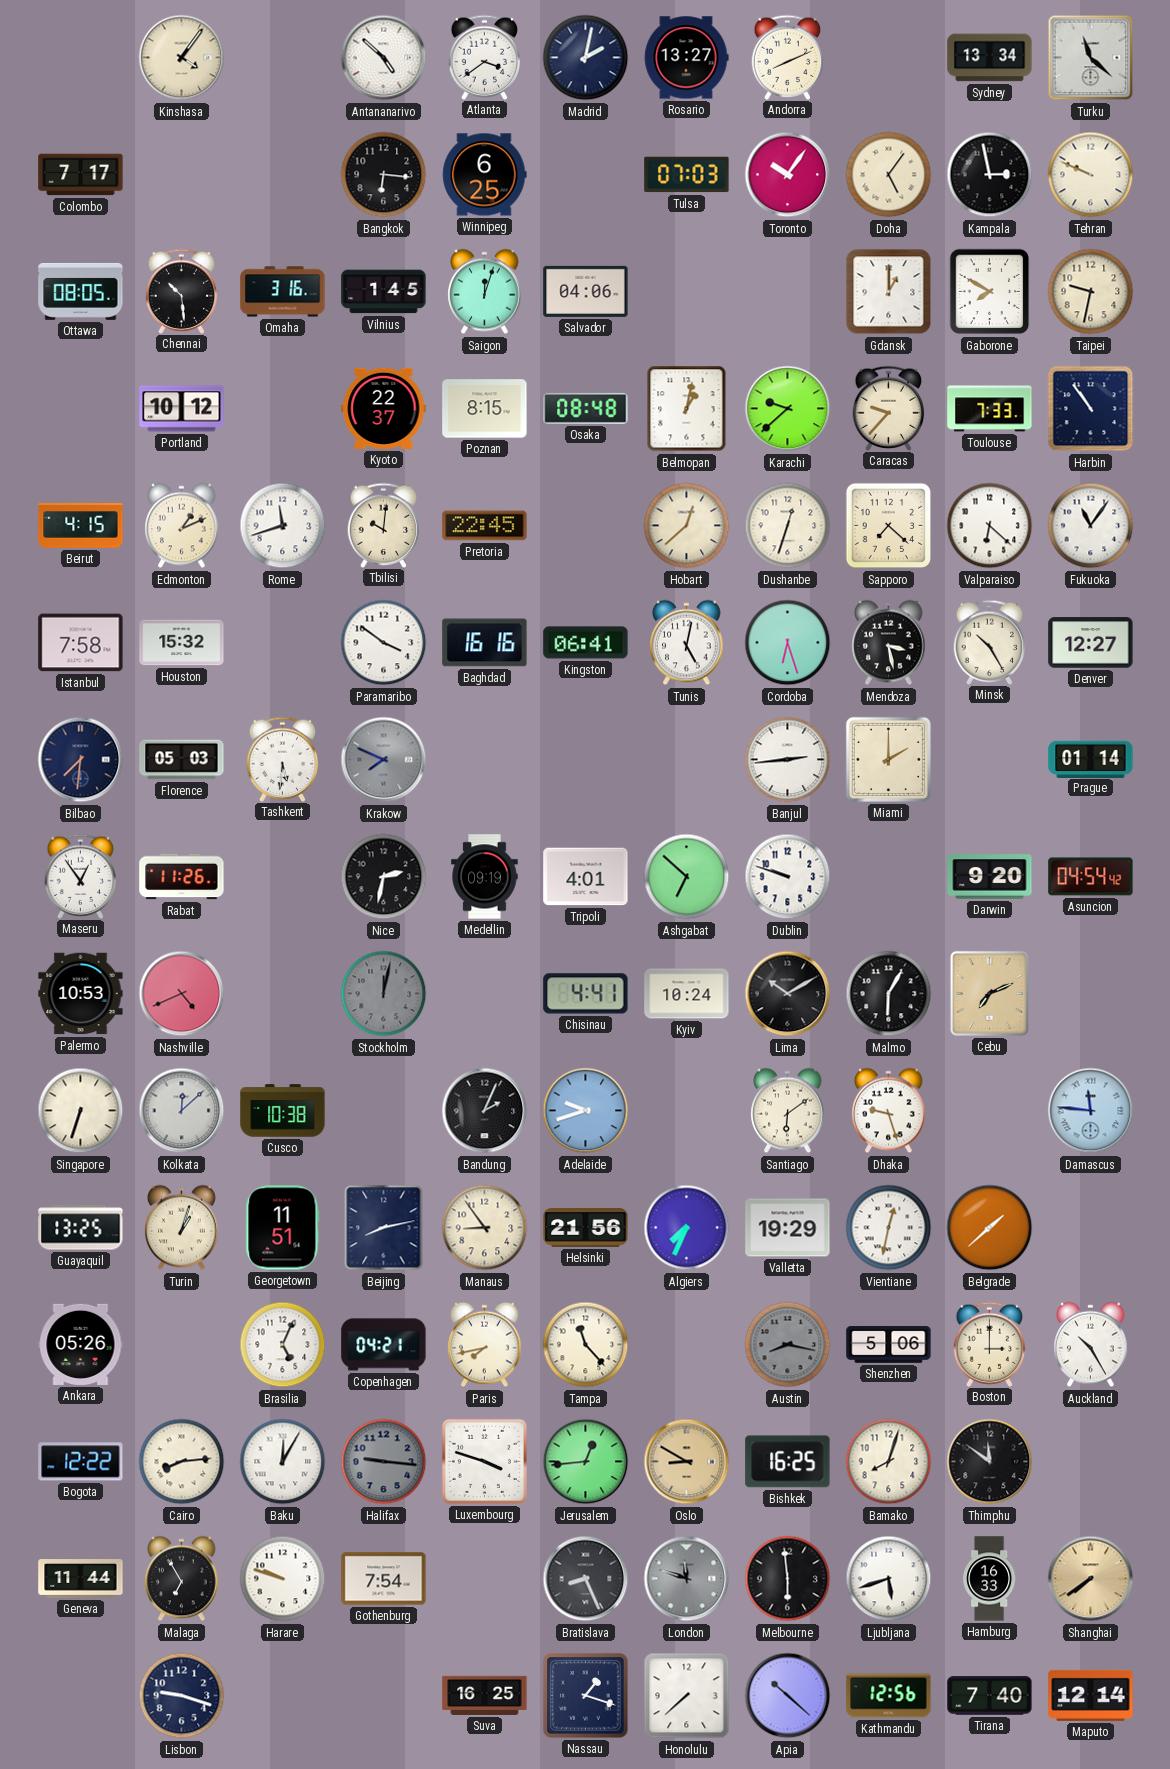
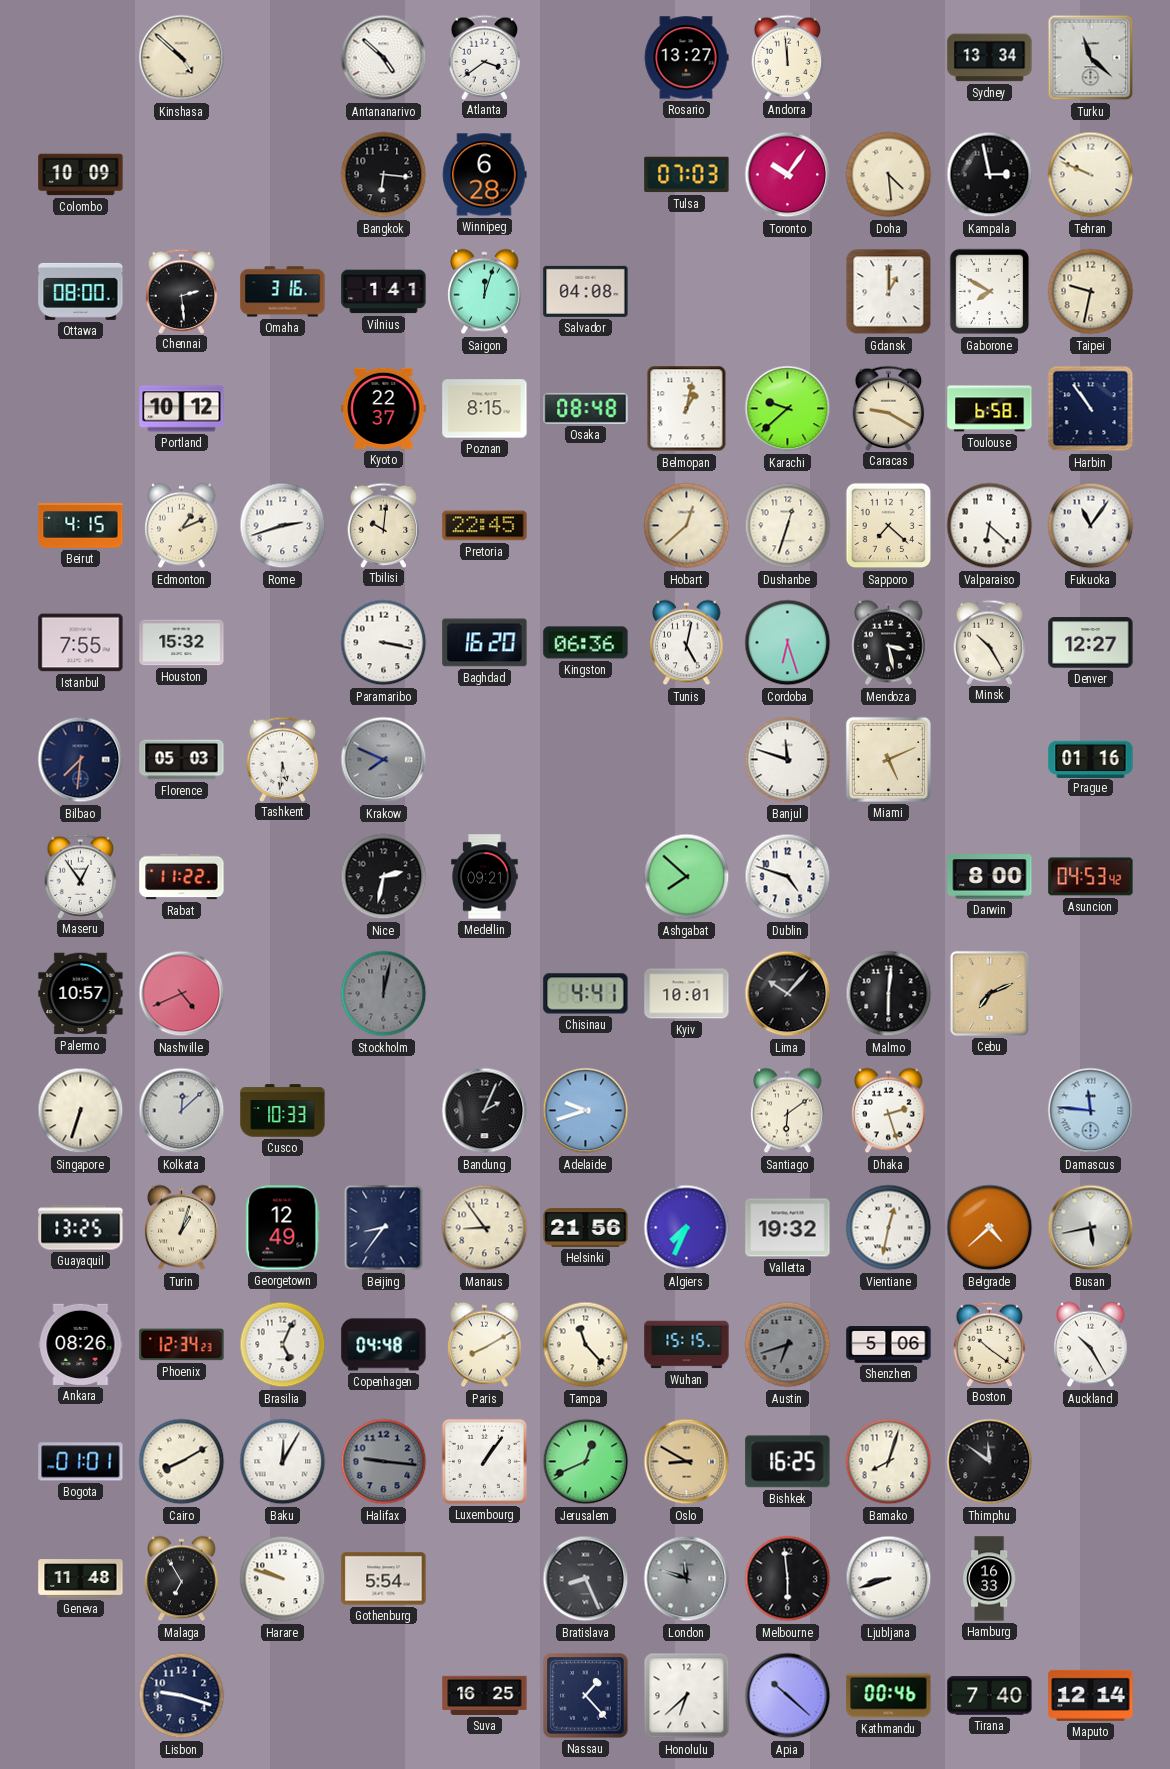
Kinshasa: 4:06 -> 4:52
Madrid: 2:02 -> none
Andorra: 8:11 -> 11:59
Colombo: 7:17 -> 10:09
Winnipeg: 6:25 -> 6:28
Doha: 5:06 -> 4:29
Ottawa: 08:05 -> 08:00
Chennai: 10:29 -> 2:29
Vilnius: 1:45 -> 1:41
Salvador: 04:06 -> 04:08
Caracas: 9:37 -> 9:20
Toulouse: 7:33 -> 6:58
Rome: 11:42 -> 2:42
Istanbul: 7:58 -> 7:55
Paramaribo: 3:51 -> 3:17
Baghdad: 16:16 -> 16:20
Kingston: 06:41 -> 06:36
Banjul: 2:44 -> 11:48
Miami: 2:00 -> 5:11
Prague: 01:14 -> 01:16
Rabat: 11:26 -> 11:22
Medellin: 09:19 -> 09:21
Tripoli: 4:01 -> none
Ashgabat: 6:52 -> 7:52
Dublin: 9:48 -> 4:48
Darwin: 9:20 -> 8:00
Asuncion: 04:54 -> 04:53
Palermo: 10:53 -> 10:57
Kyiv: 10:24 -> 10:01
Lima: 10:10 -> 10:07
Malmo: 6:05 -> 6:01
Cusco: 10:38 -> 10:33
Dhaka: 9:27 -> 2:27
Georgetown: 11:51 -> 12:49
Beijing: 8:13 -> 8:36
Valletta: 19:29 -> 19:32
Belgrade: 1:38 -> 4:38
Busan: none -> 5:43
Ankara: 05:26 -> 08:26
Phoenix: none -> 12:34
Copenhagen: 04:21 -> 04:48
Paris: 7:43 -> 8:10
Wuhan: none -> 15:15
Austin: 8:17 -> 6:42
Boston: 3:00 -> 10:21
Bogota: 12:22 -> 01:01
Cairo: 8:14 -> 8:10
Luxembourg: 3:48 -> 1:06
Jerusalem: 12:44 -> 12:41
Geneva: 11:44 -> 11:48
Gothenburg: 7:54 -> 5:54
Ljubljana: 5:42 -> 8:42
Shanghai: 7:39 -> none
Nassau: 1:18 -> 1:23
Honolulu: 7:38 -> 6:38
Kathmandu: 12:56 -> 00:46
